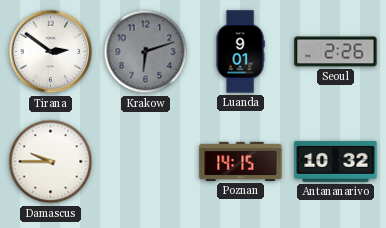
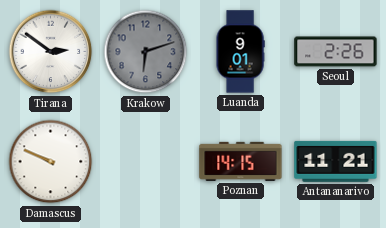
Damascus: 9:45 -> 9:49
Antananarivo: 10:32 -> 11:21
